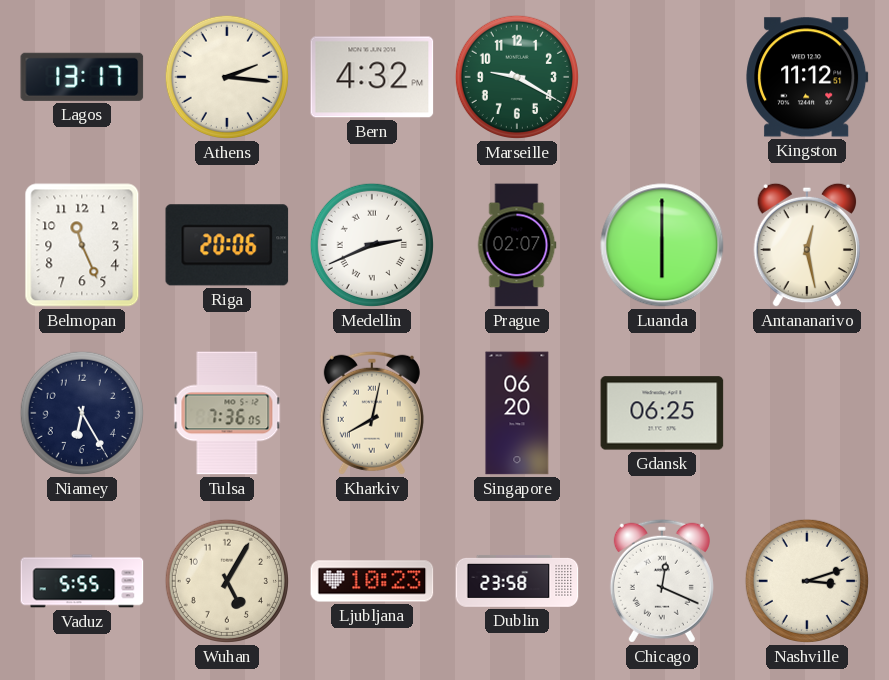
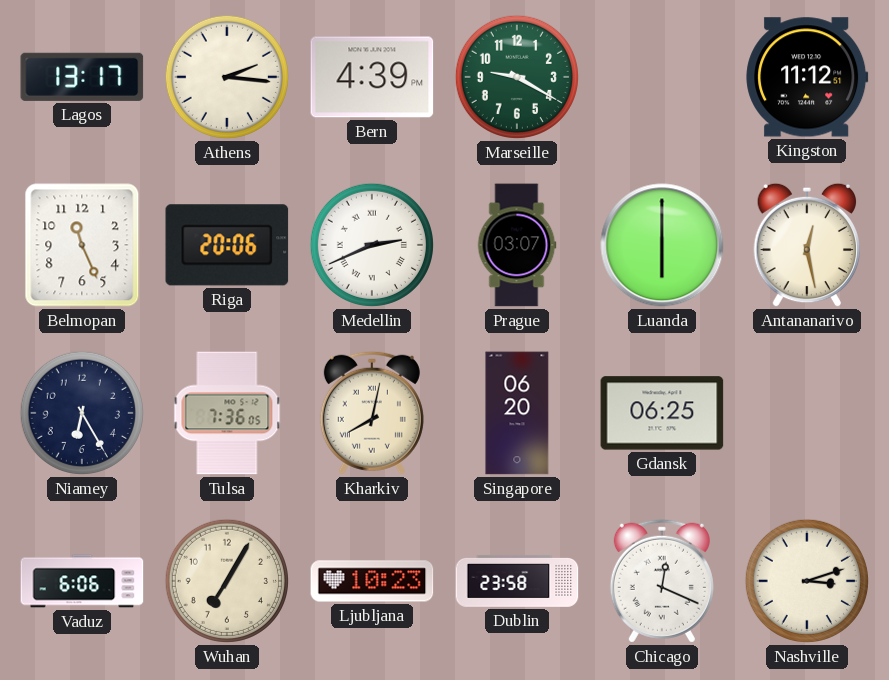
Bern: 4:32 -> 4:39
Prague: 02:07 -> 03:07
Vaduz: 5:55 -> 6:06
Wuhan: 5:05 -> 7:05
